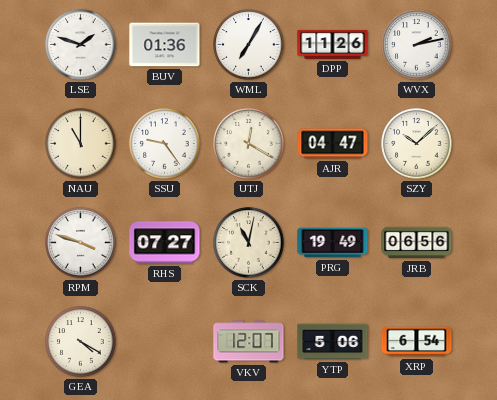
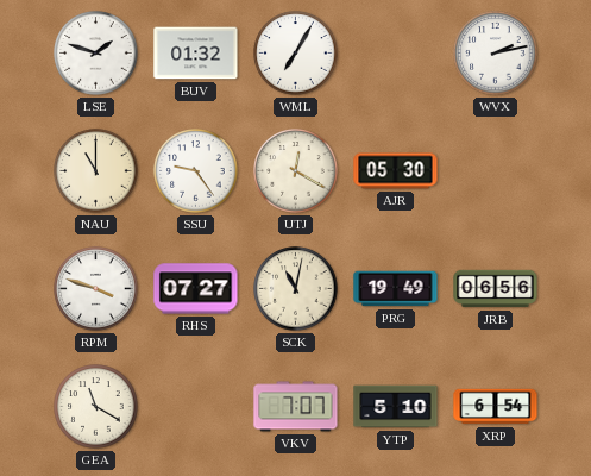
BUV: 01:36 -> 01:32
DPP: 11:26 -> none
AJR: 04:47 -> 05:30
SZY: 10:08 -> none
GEA: 4:20 -> 11:20
VKV: 12:07 -> 7:07
YTP: 5:06 -> 5:10
